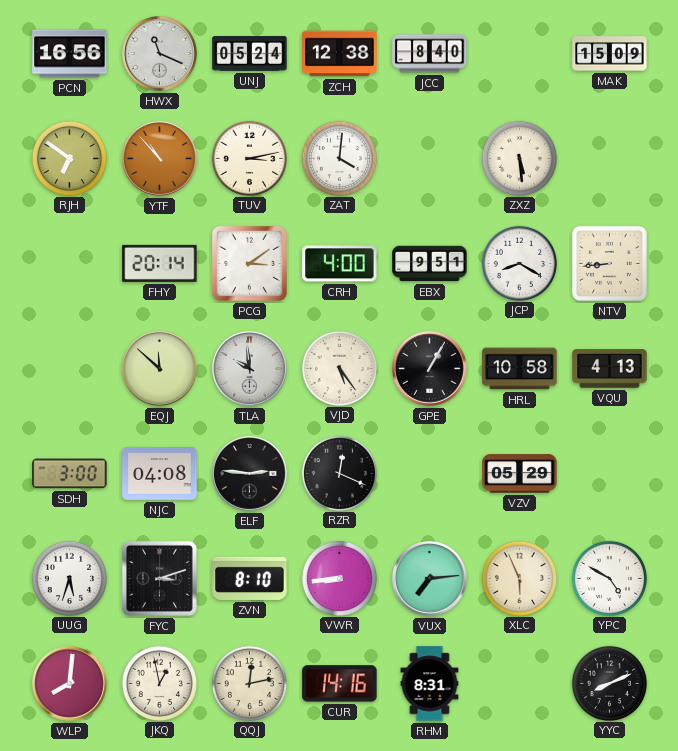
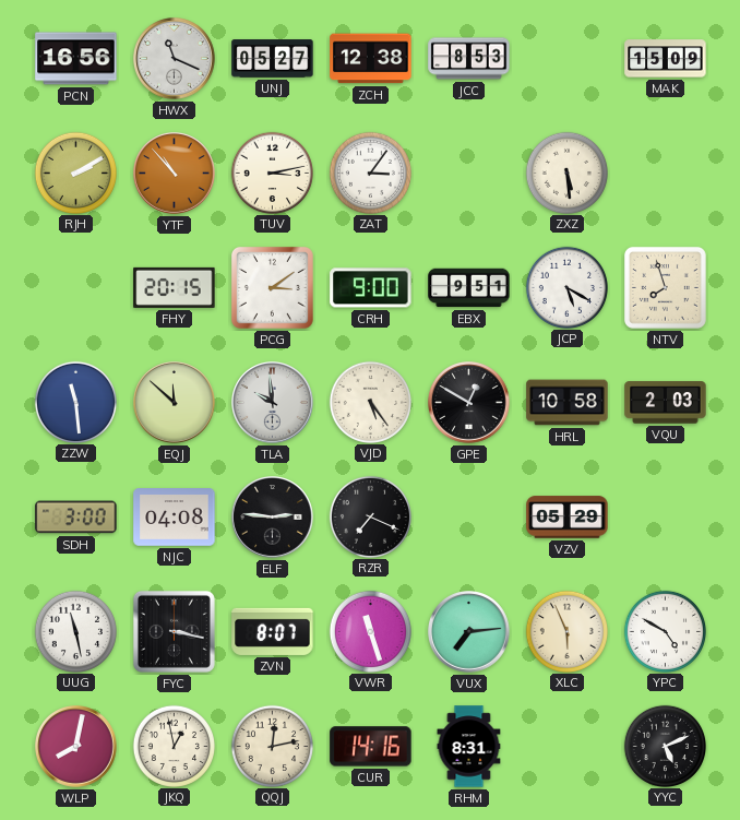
UNJ: 05:24 -> 05:27
JCC: 8:40 -> 8:53
RJH: 6:51 -> 2:10
ZAT: 4:01 -> 3:06
FHY: 20:14 -> 20:15
CRH: 4:00 -> 9:00
JCP: 8:20 -> 5:20
NTV: 8:44 -> 7:57
ZZW: none -> 11:29
GPE: 1:05 -> 12:50
VQU: 4:13 -> 2:03
RZR: 12:19 -> 7:19
UUG: 5:33 -> 11:28
FYC: 3:12 -> 3:17
ZVN: 8:10 -> 8:07
VWR: 8:44 -> 11:27
WLP: 8:01 -> 8:02
YYC: 8:11 -> 5:11
